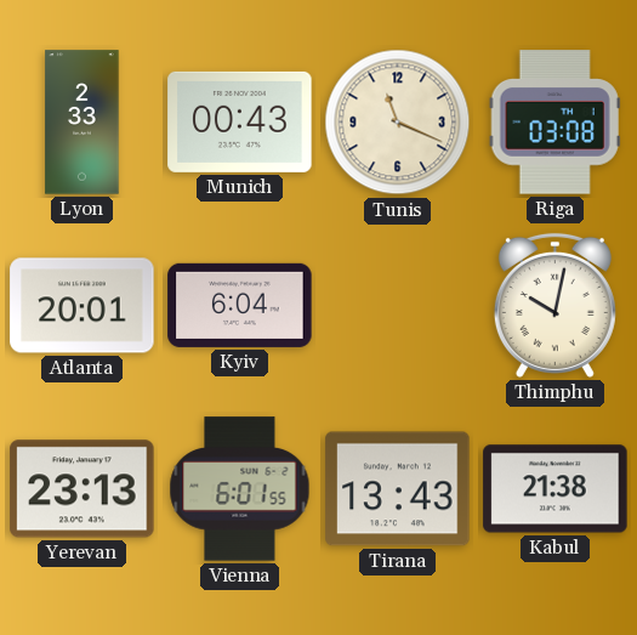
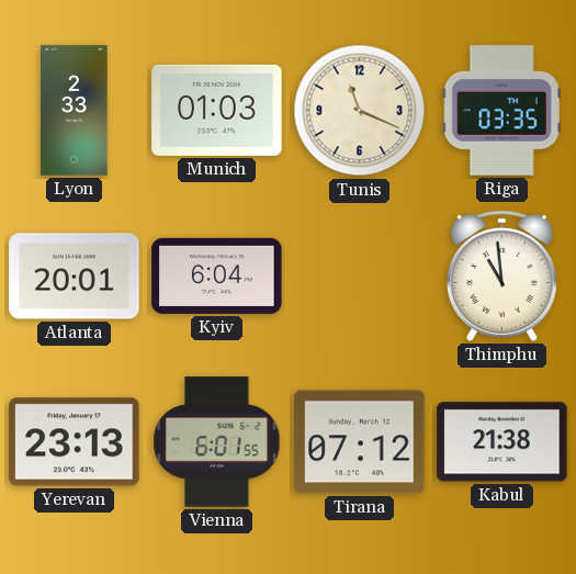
Munich: 00:43 -> 01:03
Riga: 03:08 -> 03:35
Thimphu: 10:02 -> 10:59
Tirana: 13:43 -> 07:12
